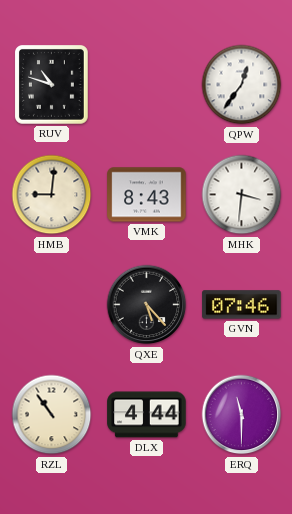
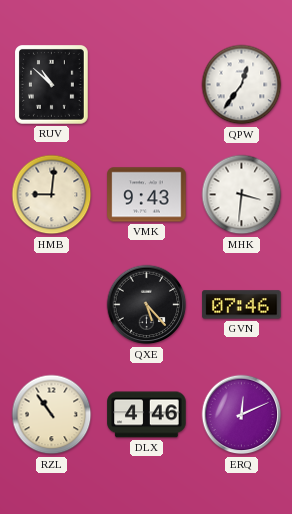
RUV: 10:48 -> 10:52
VMK: 8:43 -> 9:43
DLX: 4:44 -> 4:46
ERQ: 11:30 -> 12:11
